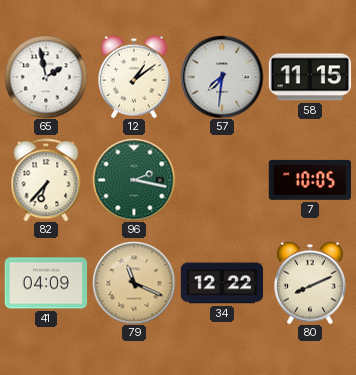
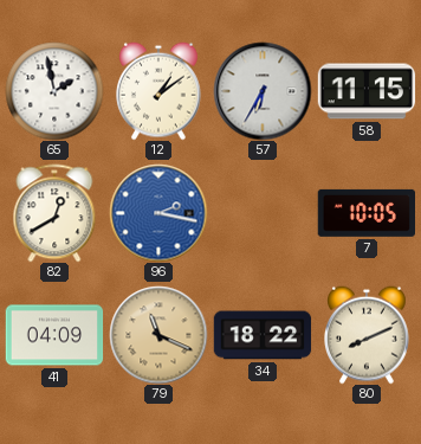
57: 7:31 -> 6:35
82: 6:37 -> 12:40
96 dial: green -> blue
34: 12:22 -> 18:22
